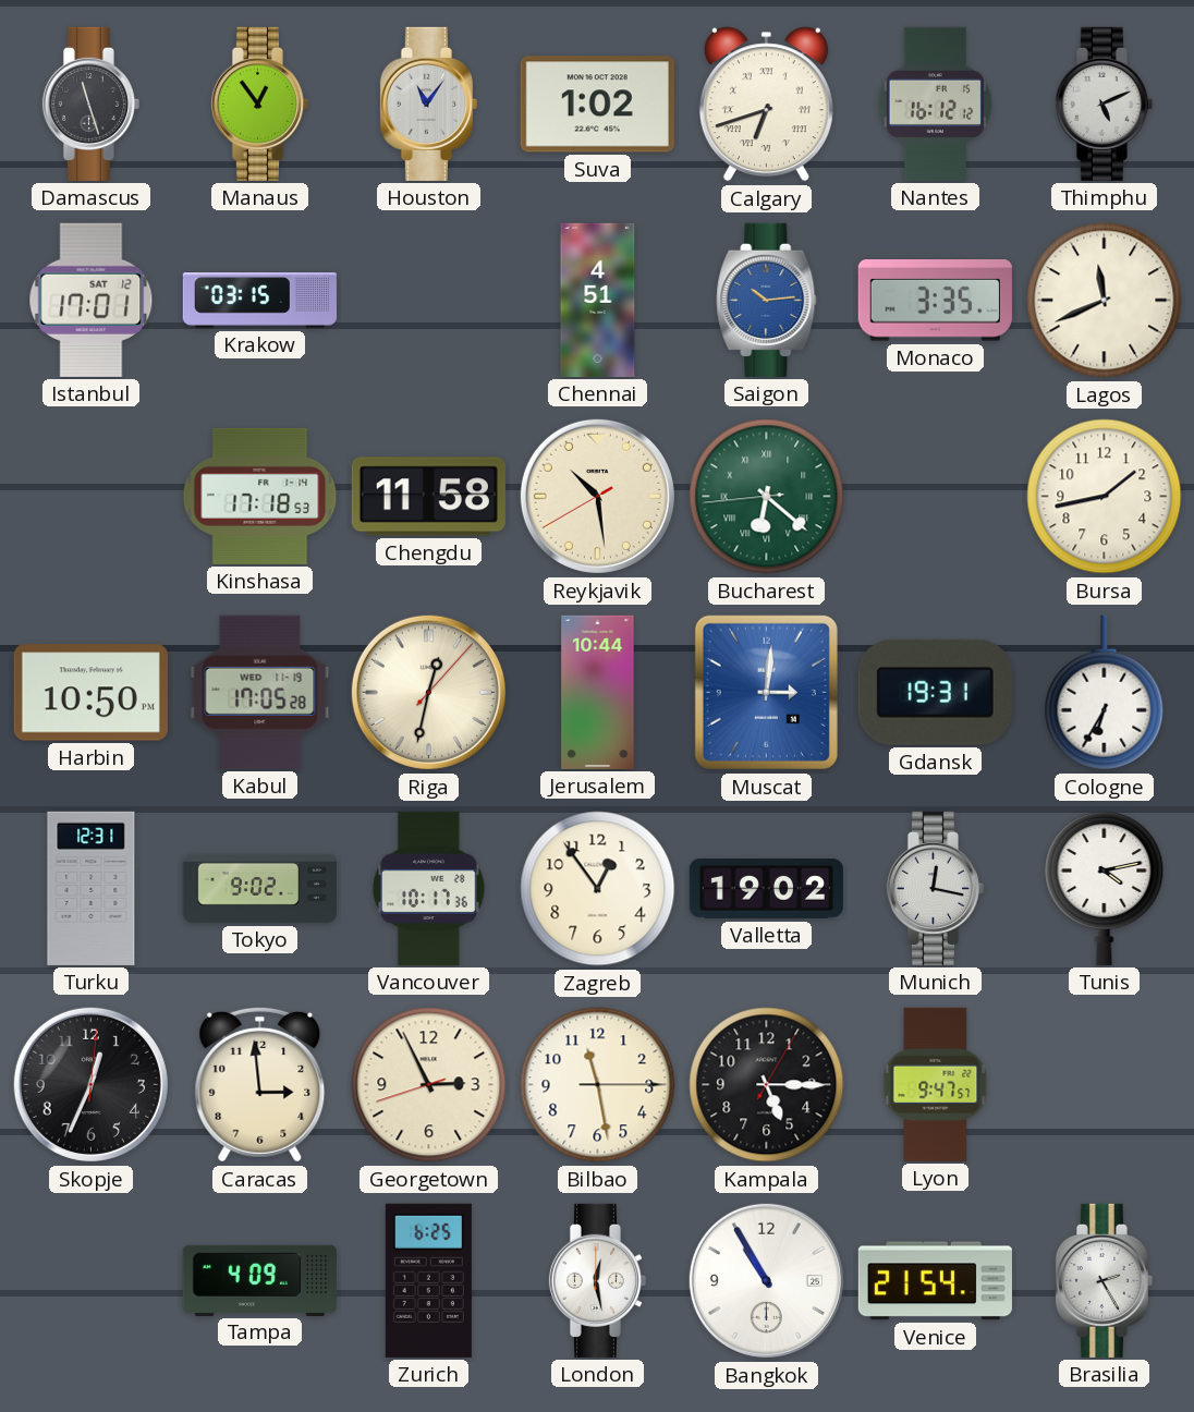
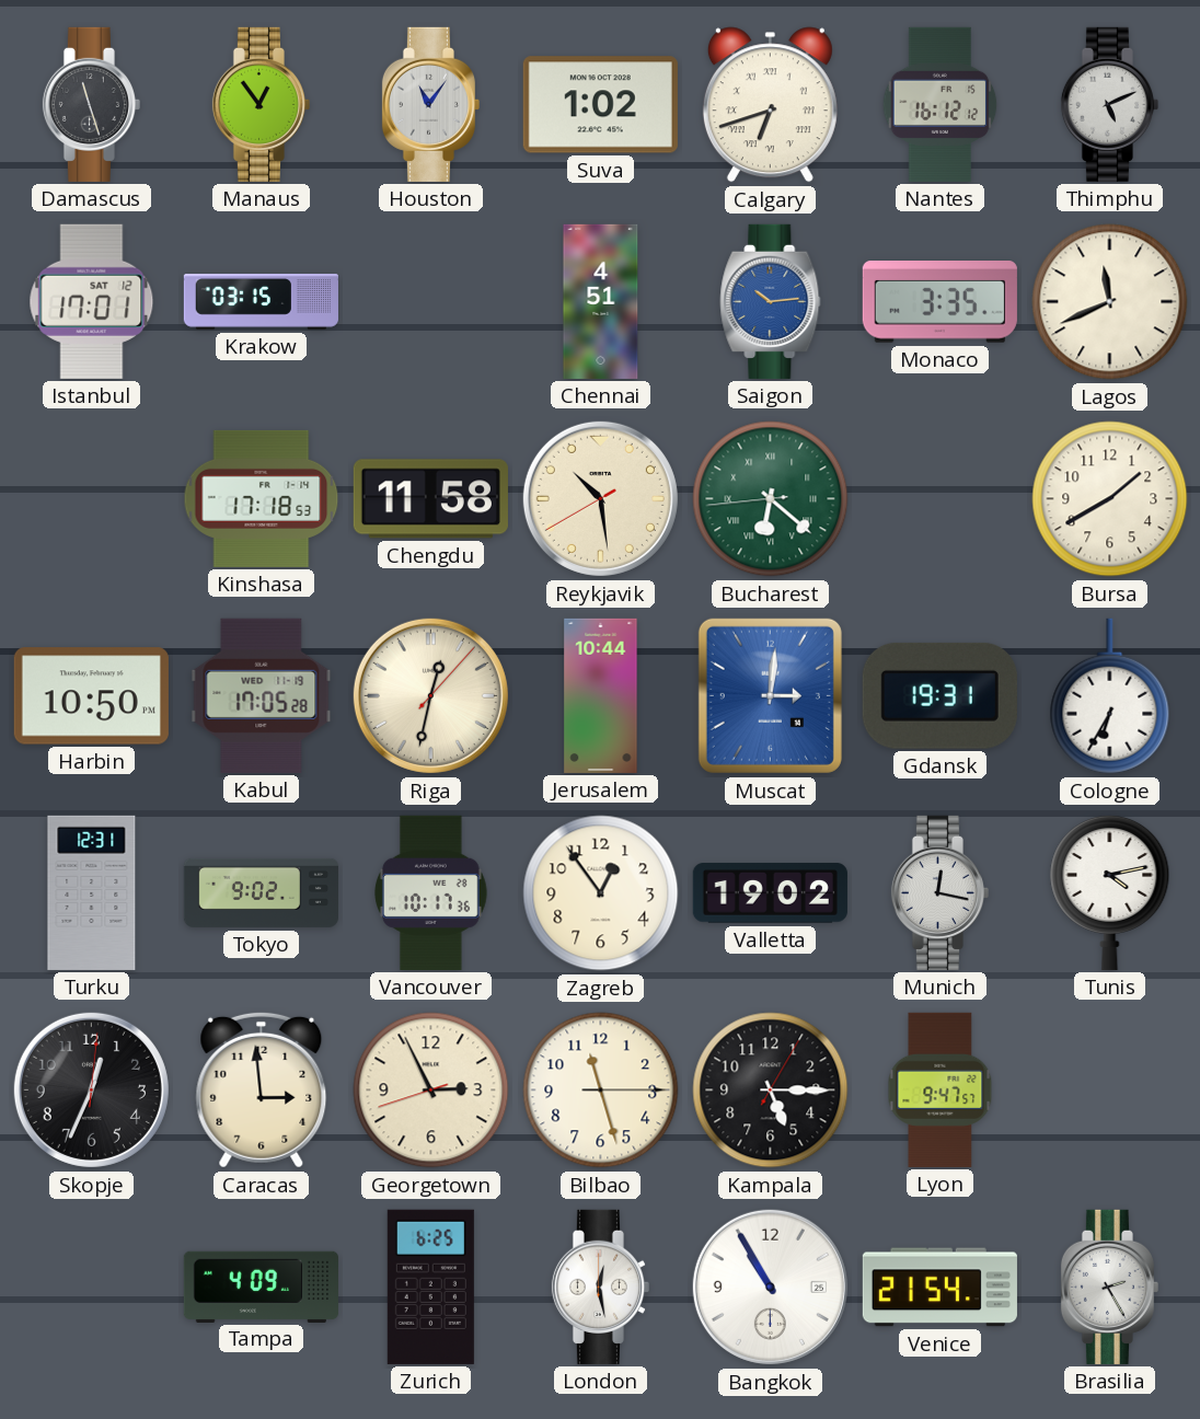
Bursa: 1:43 -> 1:40
Bilbao: 11:28 -> 11:27
